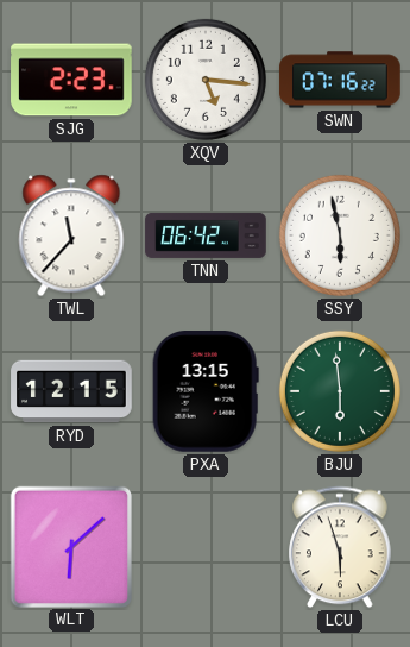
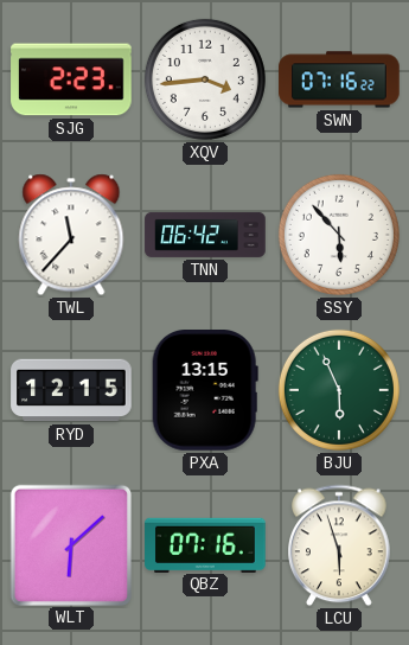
XQV: 5:16 -> 3:44
SSY: 5:58 -> 5:53
BJU: 5:59 -> 5:56
QBZ: none -> 07:16
